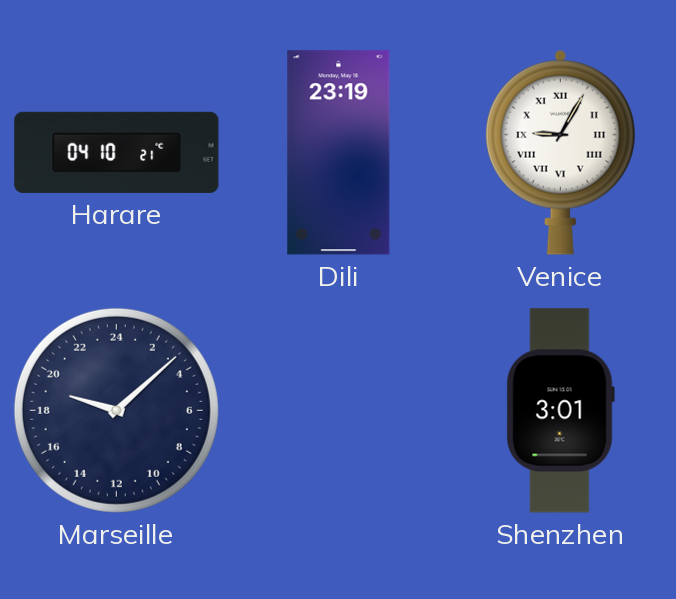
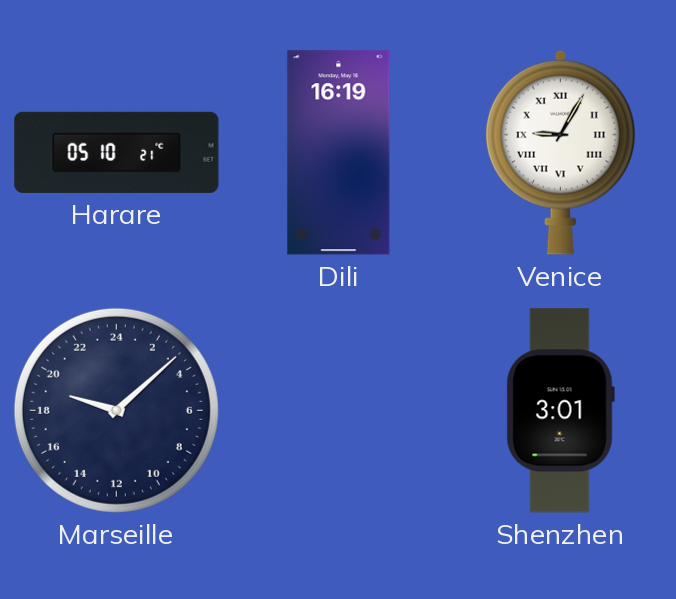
Harare: 04:10 -> 05:10
Dili: 23:19 -> 16:19
